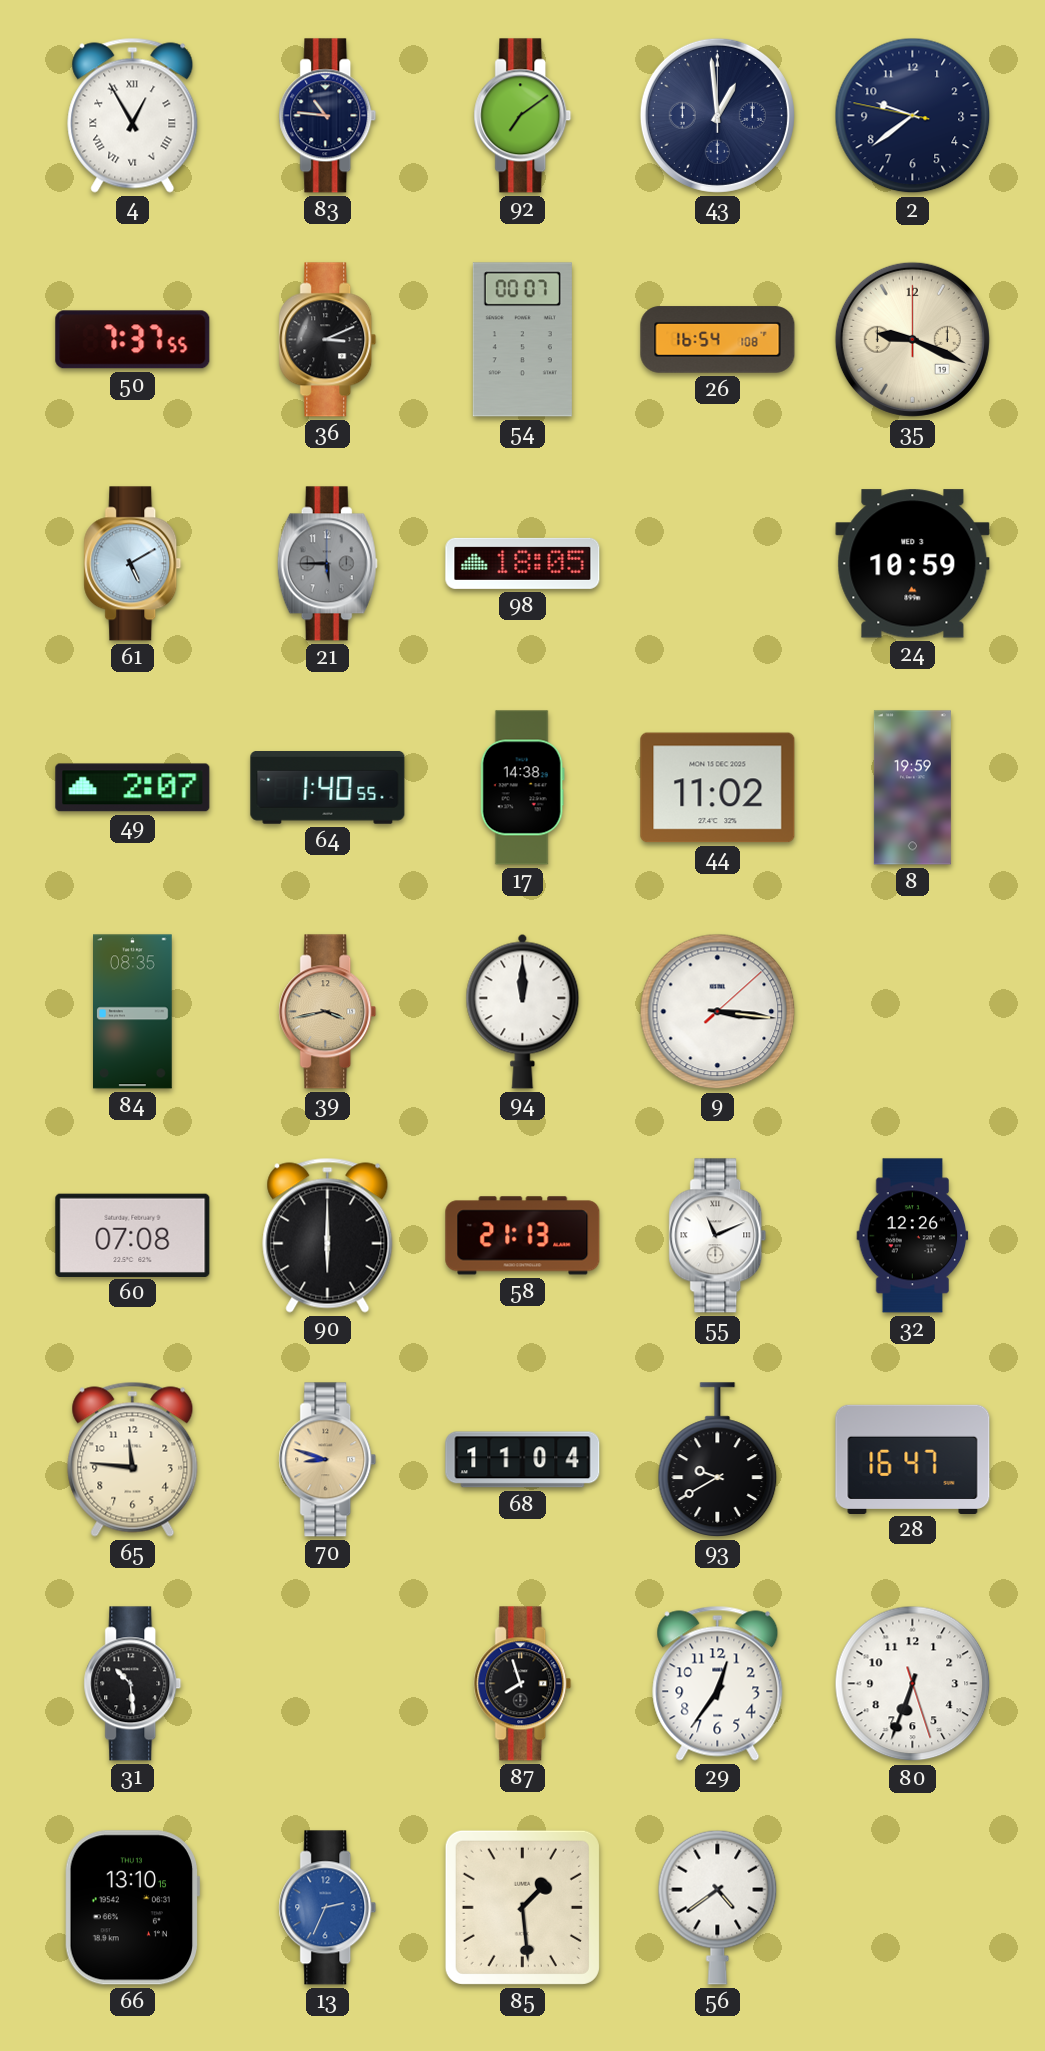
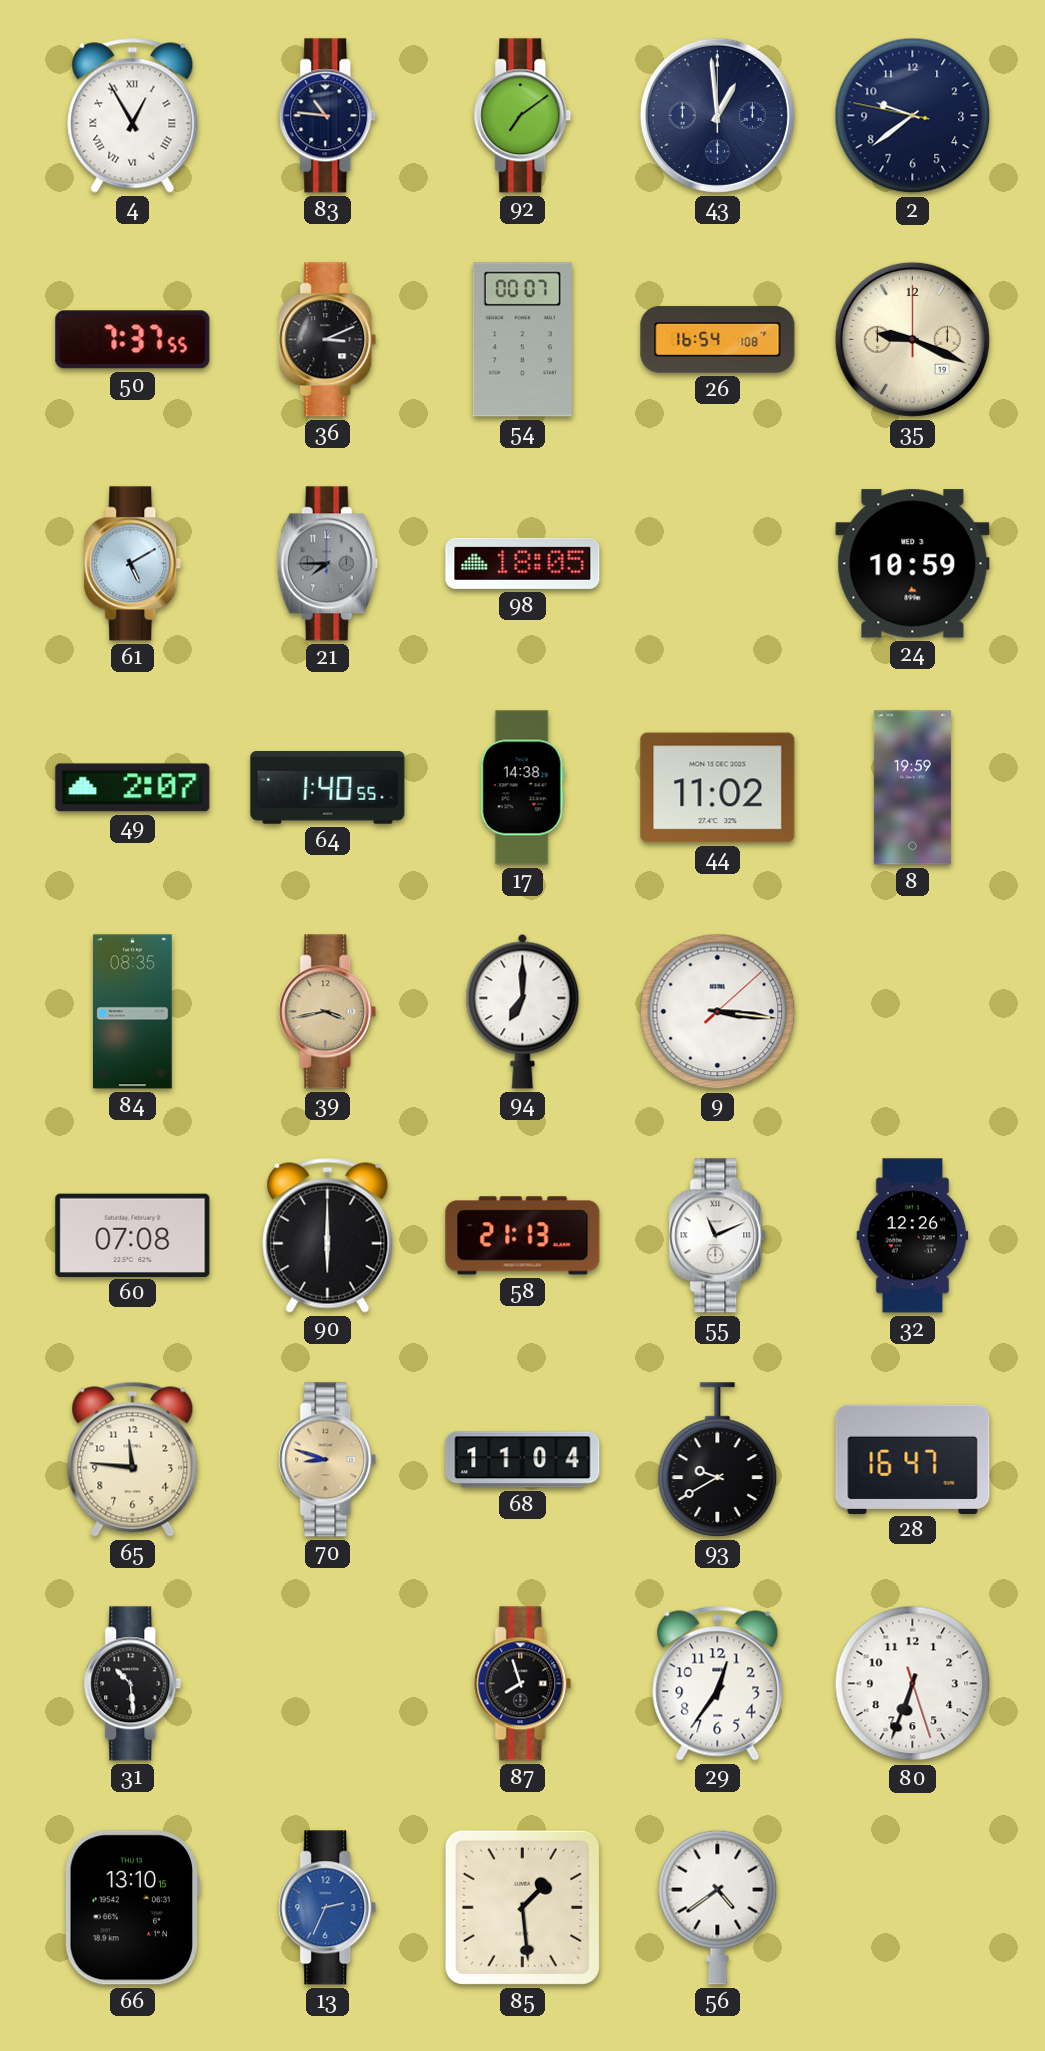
21: 5:45 -> 7:45
94: 12:00 -> 7:00
